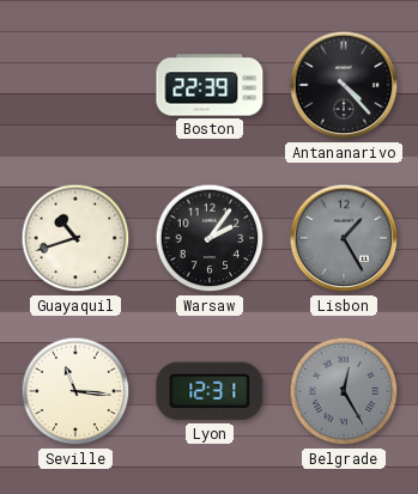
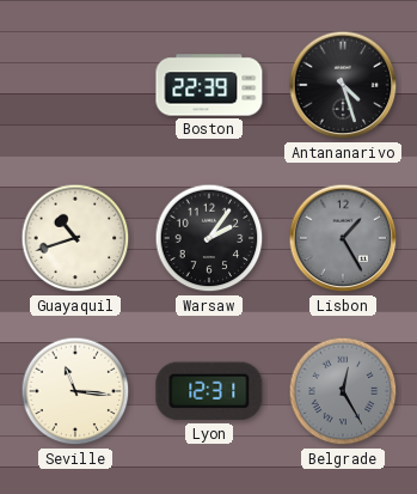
Antananarivo: 4:23 -> 4:27
